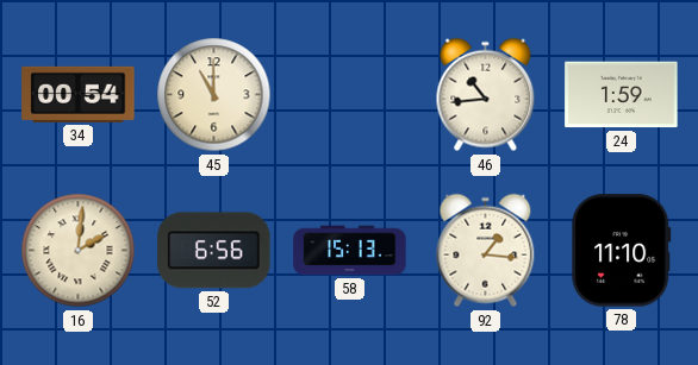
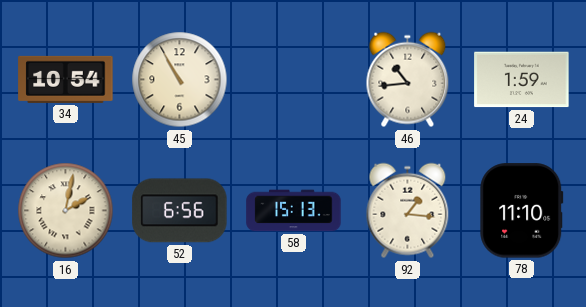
34: 00:54 -> 10:54
45: 11:00 -> 10:55
16: 2:01 -> 2:02
